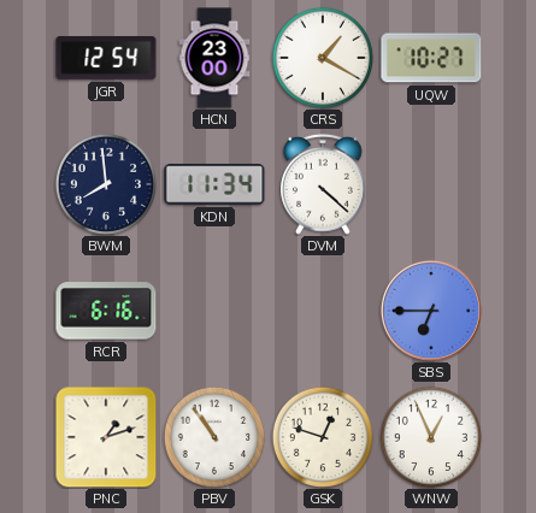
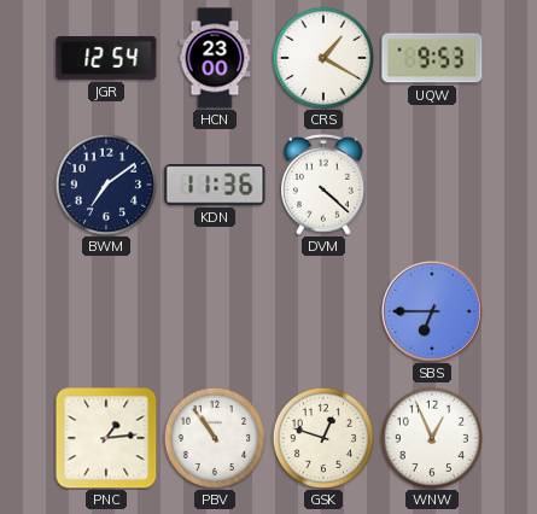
UQW: 10:27 -> 9:53
BWM: 7:59 -> 7:09
KDN: 11:34 -> 11:36
RCR: 6:16 -> none
PNC: 1:12 -> 1:14
